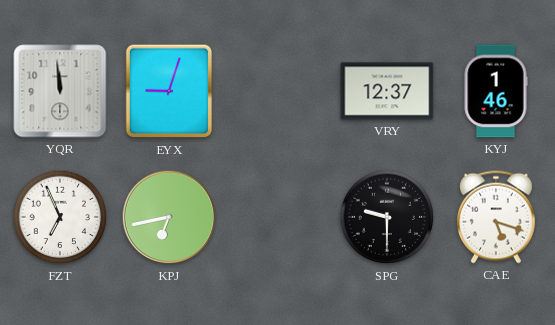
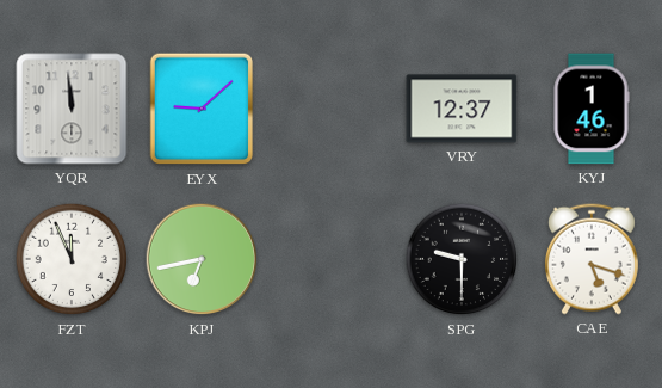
EYX: 9:03 -> 9:08
FZT: 6:56 -> 11:56
